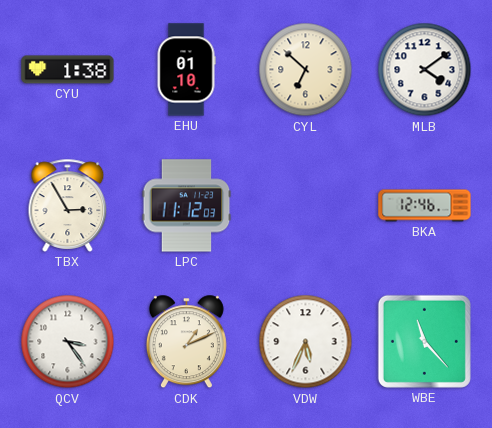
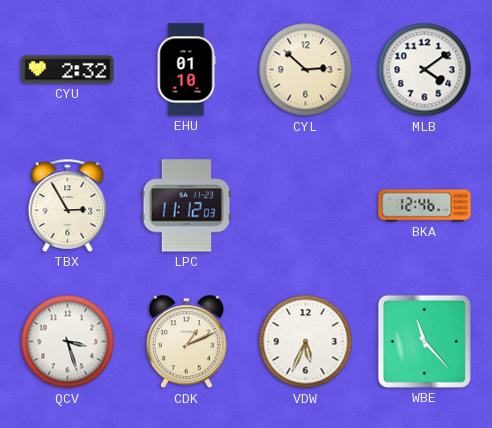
CYU: 1:38 -> 2:32
CYL: 6:52 -> 2:52
QCV: 3:24 -> 3:27
